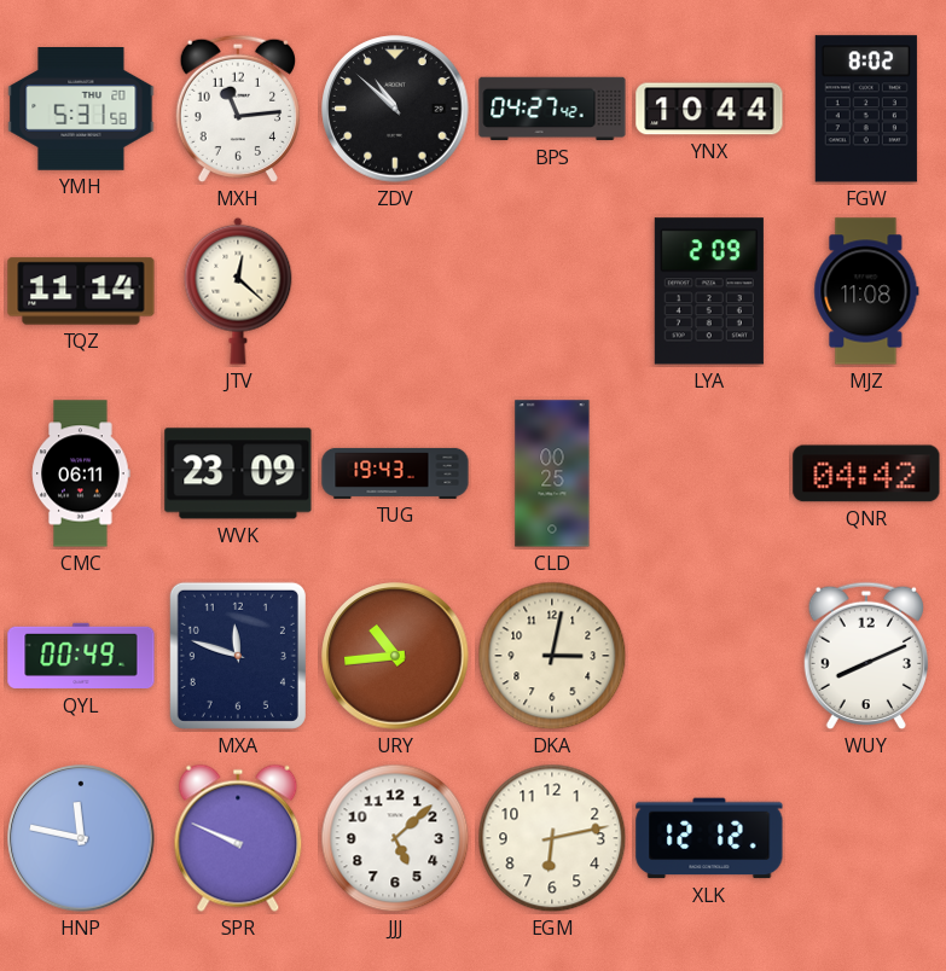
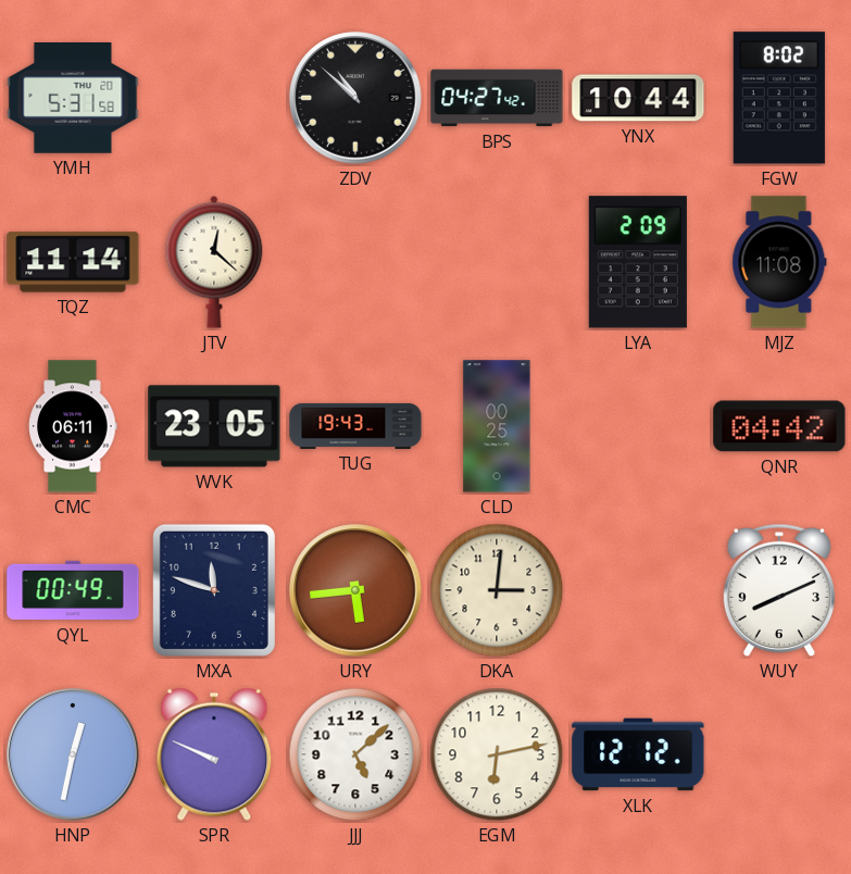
MXH: 11:14 -> none
WVK: 23:09 -> 23:05
URY: 10:44 -> 5:44
DKA: 3:02 -> 3:01
HNP: 11:47 -> 12:32
